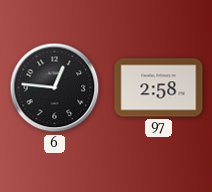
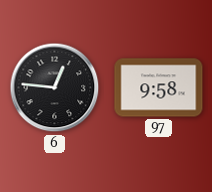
97: 2:58 -> 9:58
